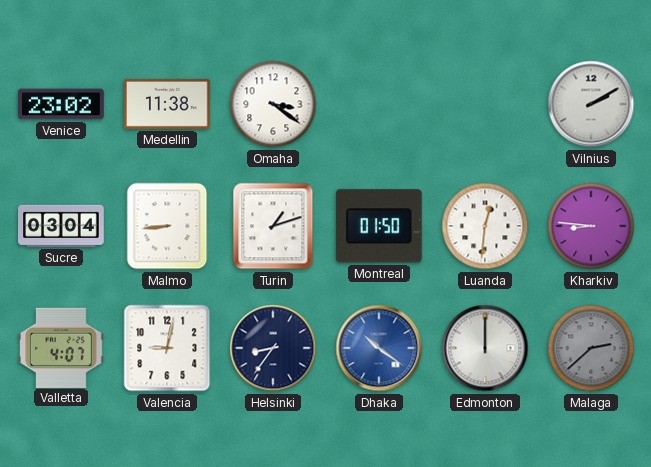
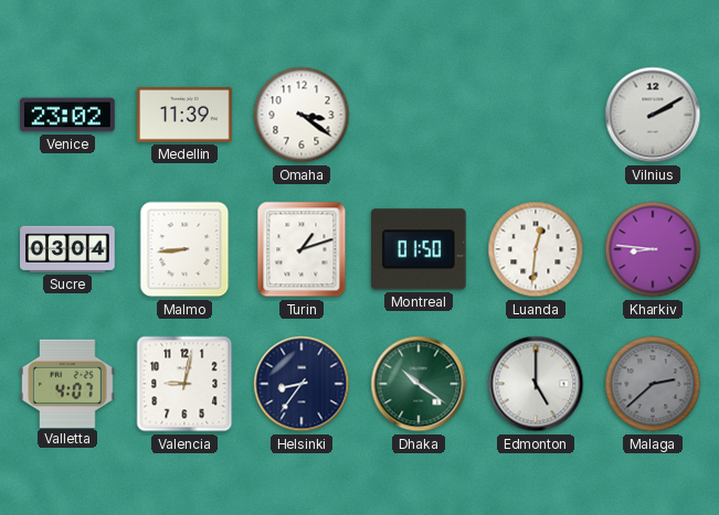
Medellin: 11:38 -> 11:39
Dhaka dial: blue -> green
Edmonton: 12:00 -> 5:00
